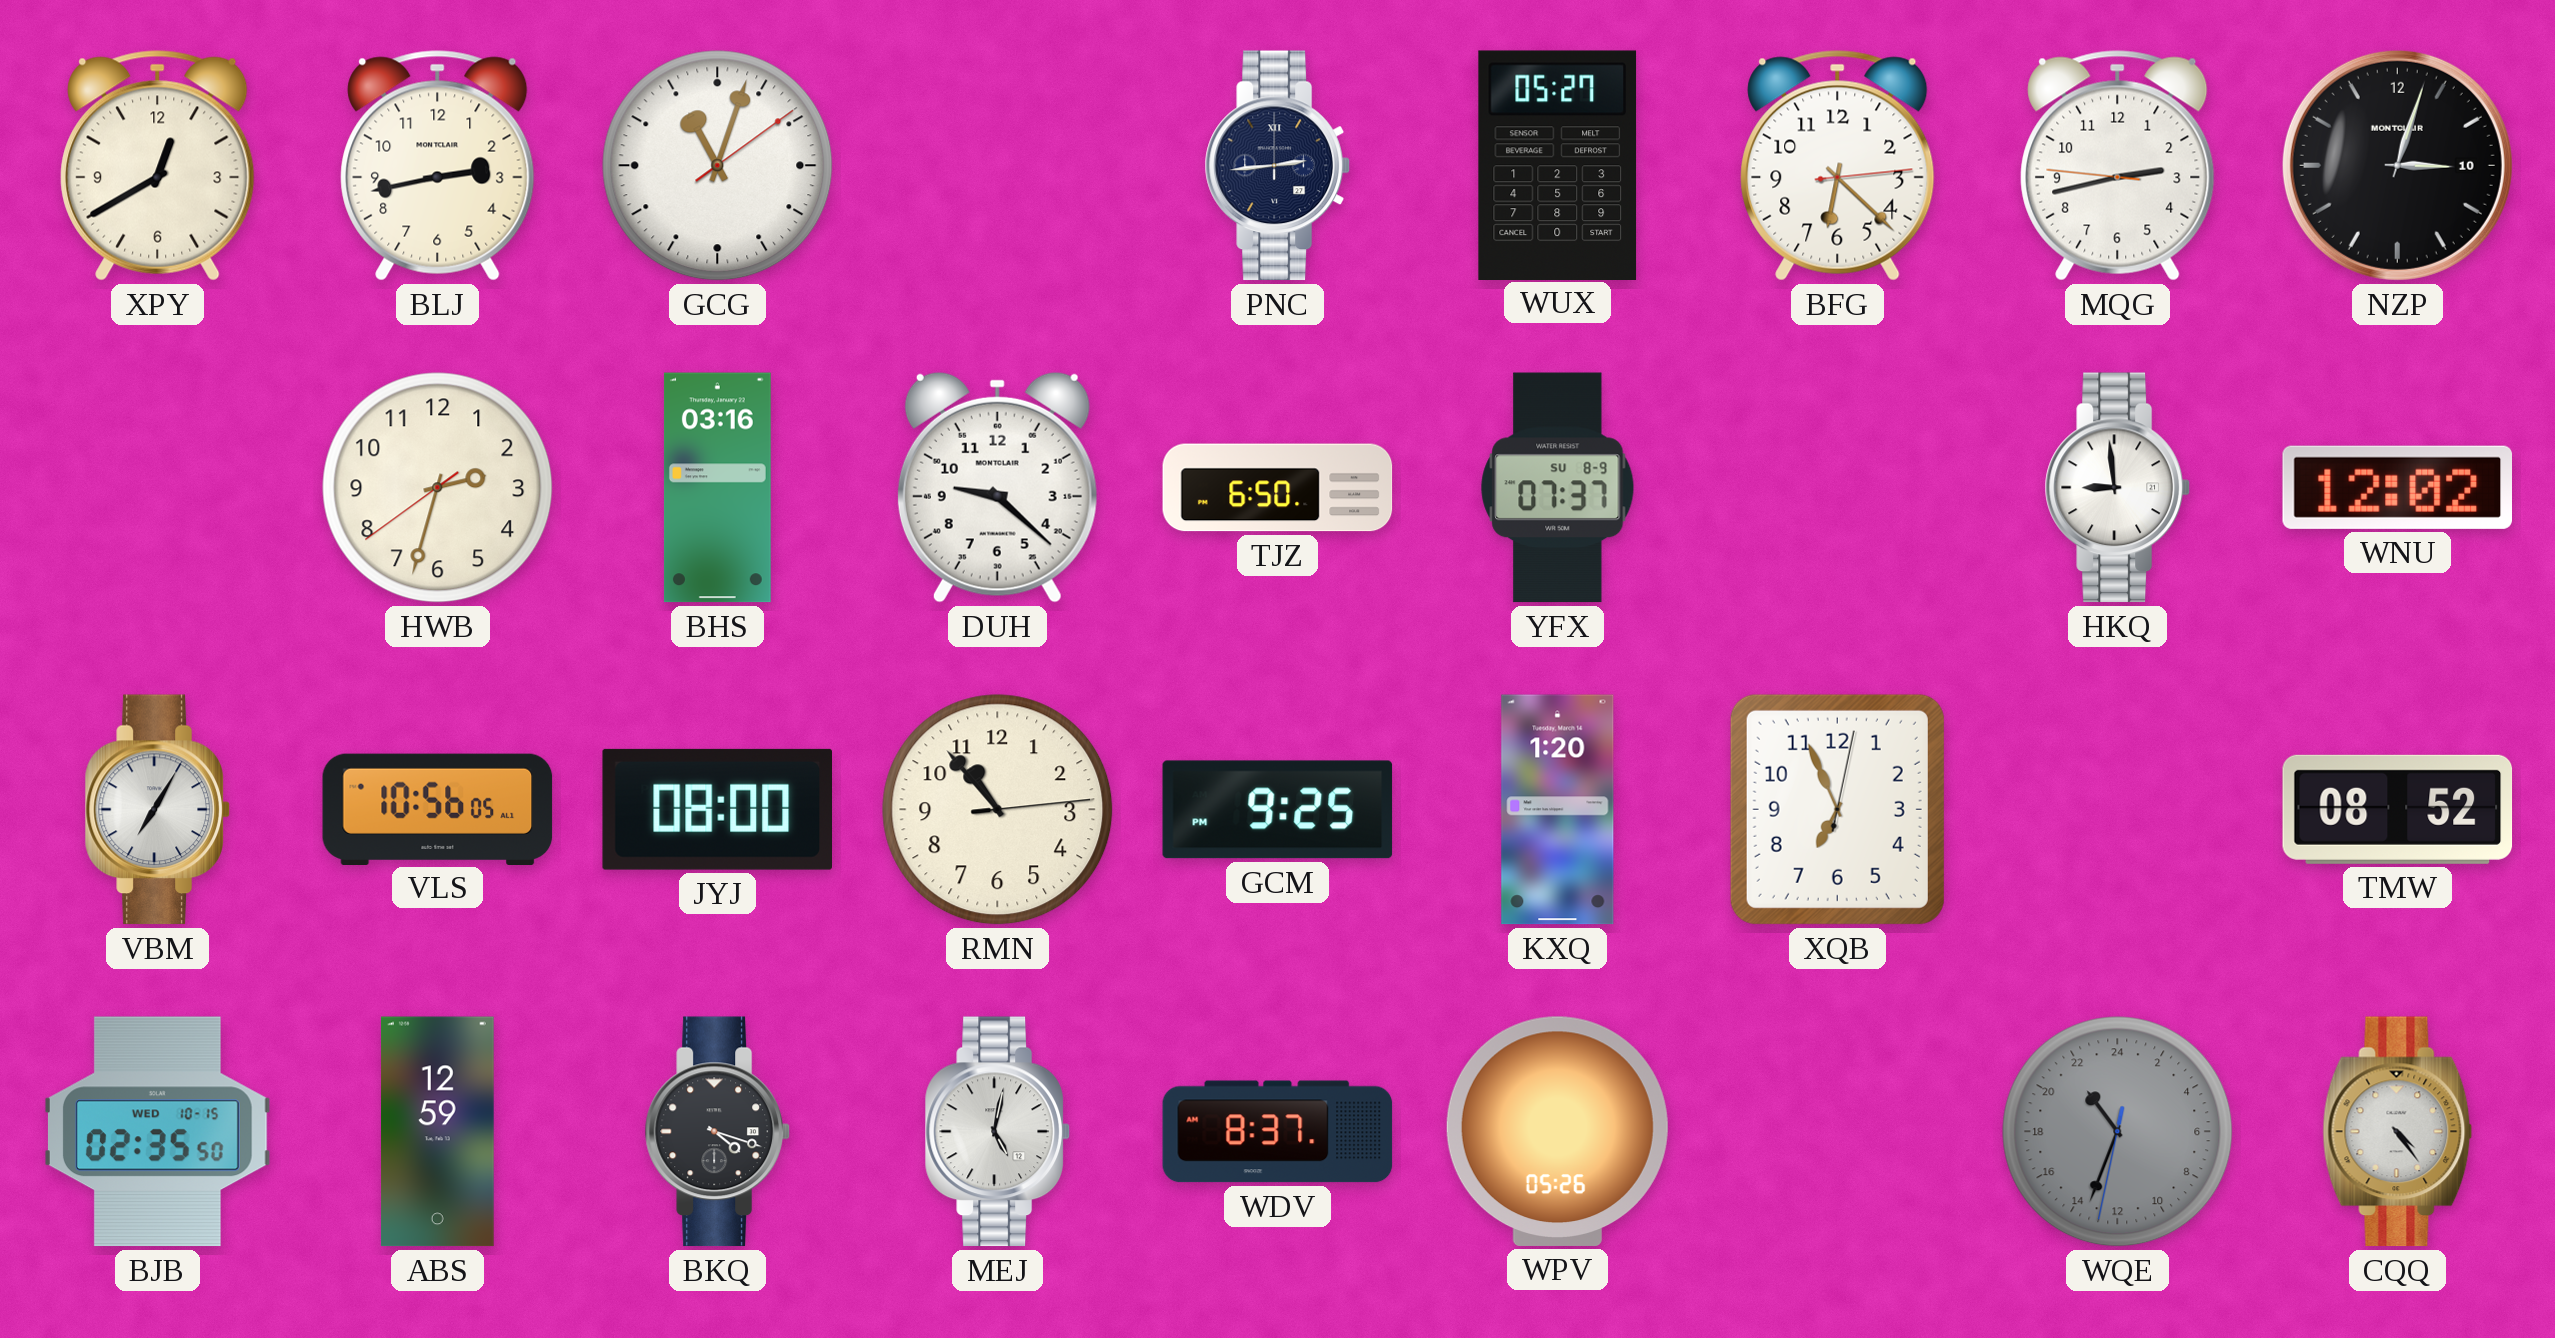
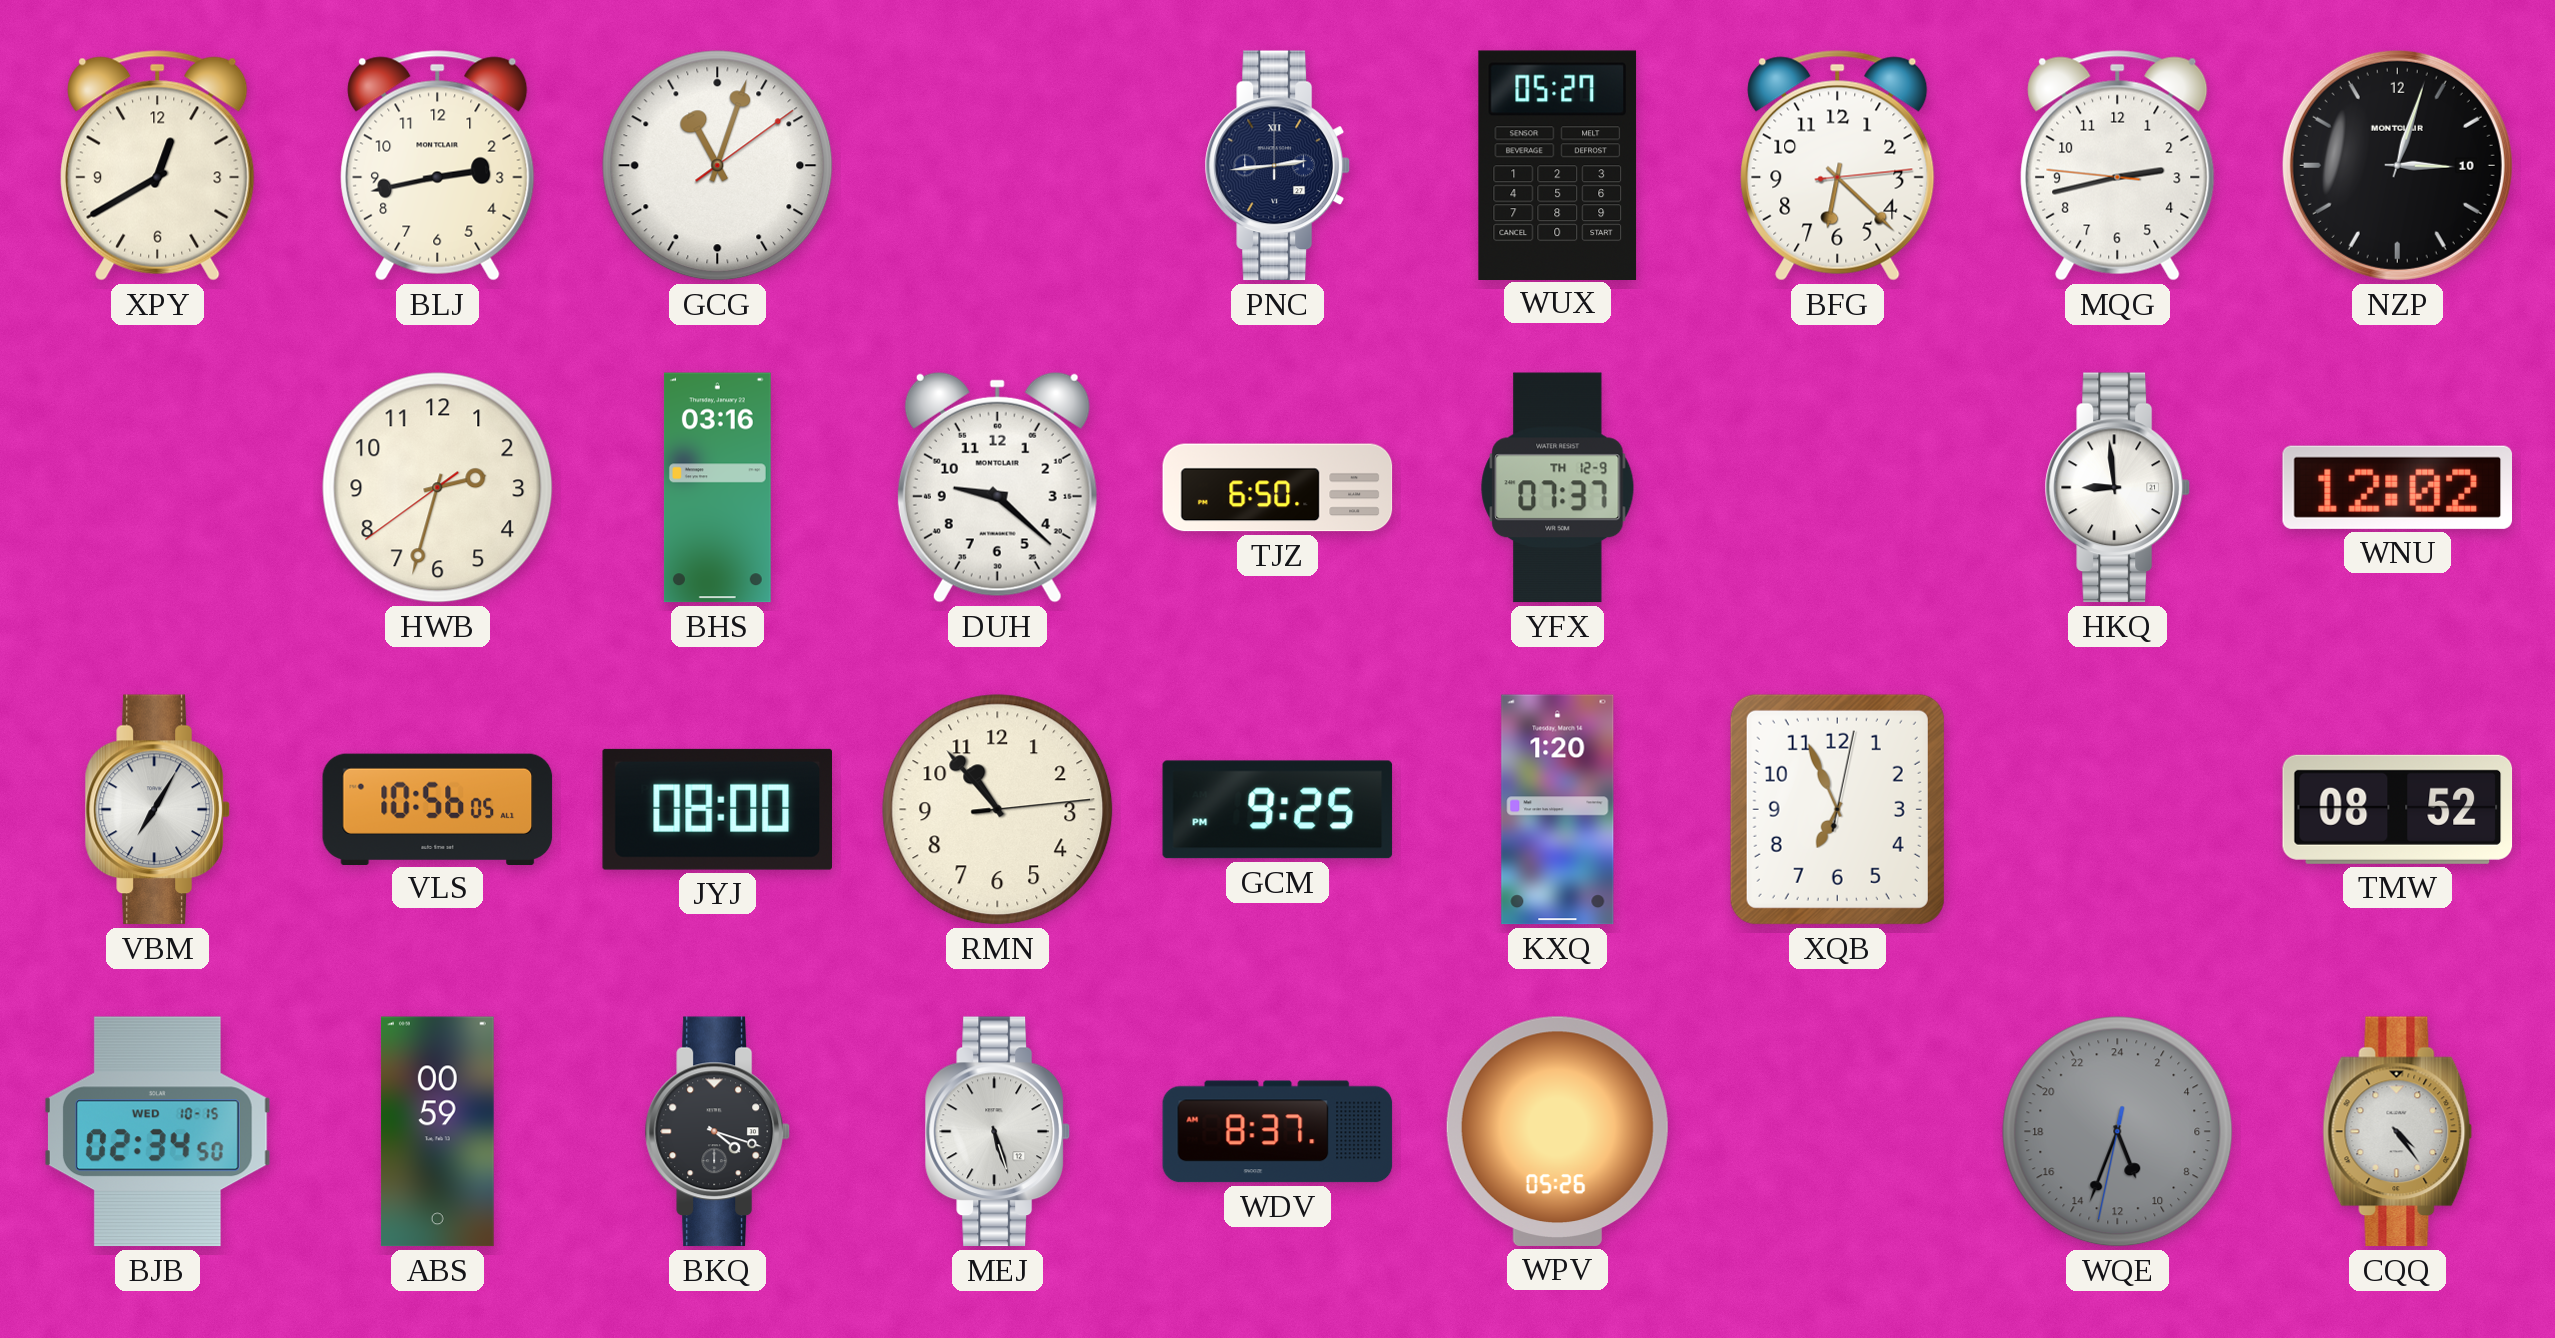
YFX date: SU 8-9 -> TH 12-9
BJB: 02:35 -> 02:34
ABS: 12:59 -> 00:59
MEJ: 5:02 -> 5:27
WQE: 21:33 -> 10:33
